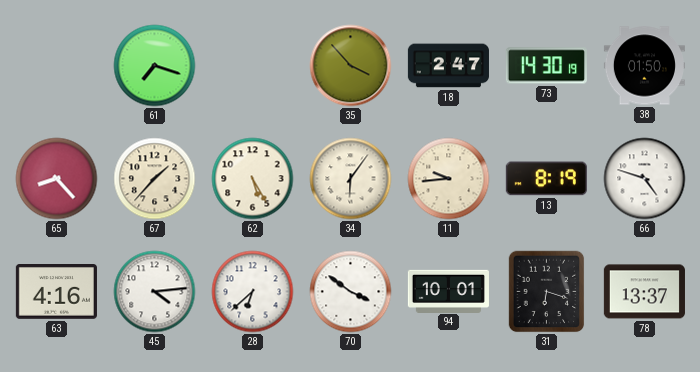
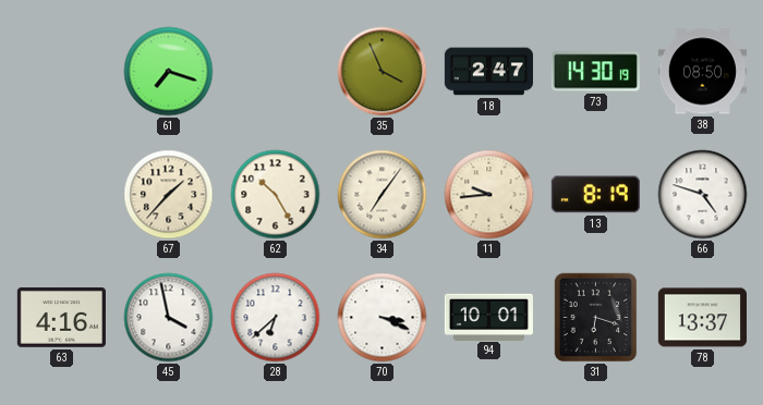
35: 3:53 -> 3:56
38: 01:50 -> 08:50
65: 8:23 -> none
62: 5:25 -> 10:25
34: 6:06 -> 7:06
45: 4:14 -> 3:58
70: 3:51 -> 3:19
